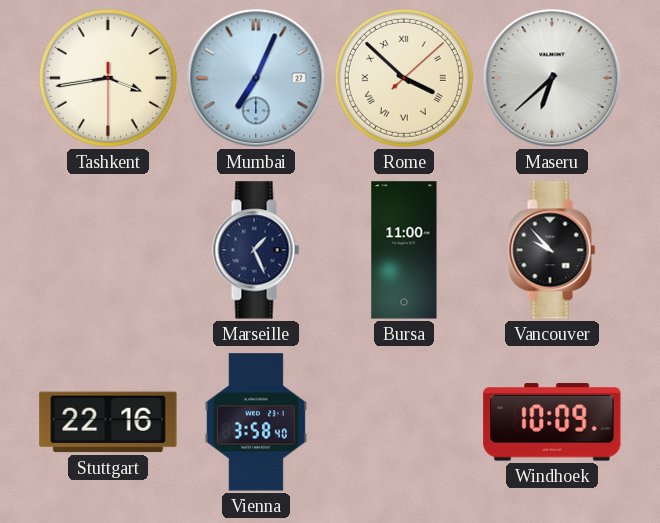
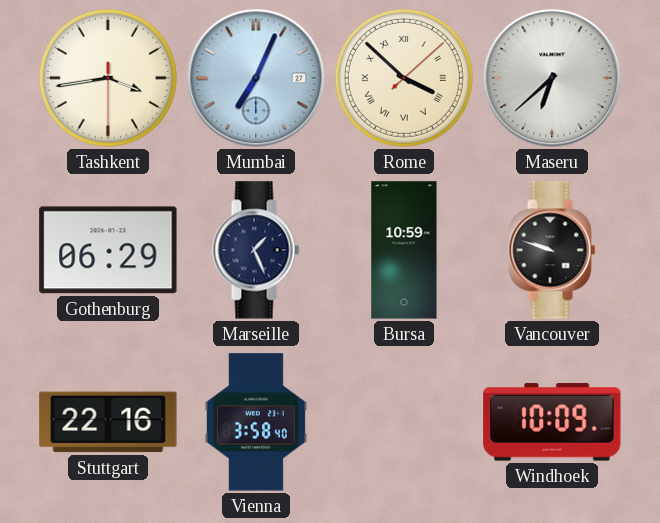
Gothenburg: none -> 06:29
Bursa: 11:00 -> 10:59
Vancouver: 9:53 -> 9:48
